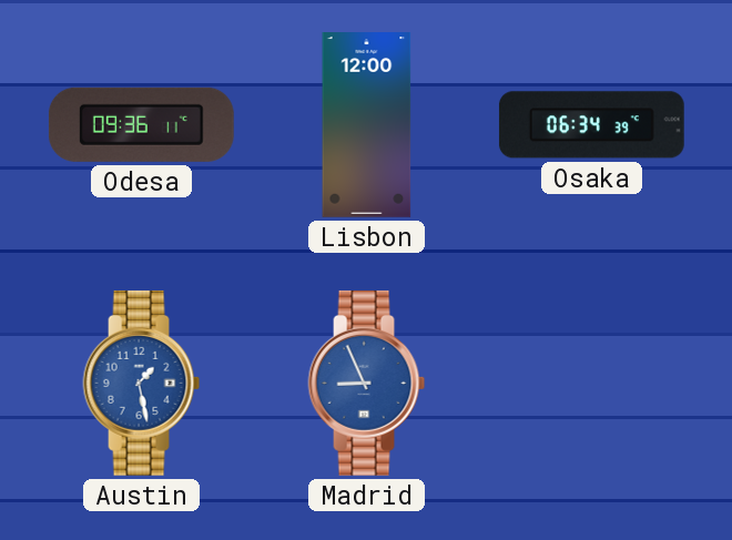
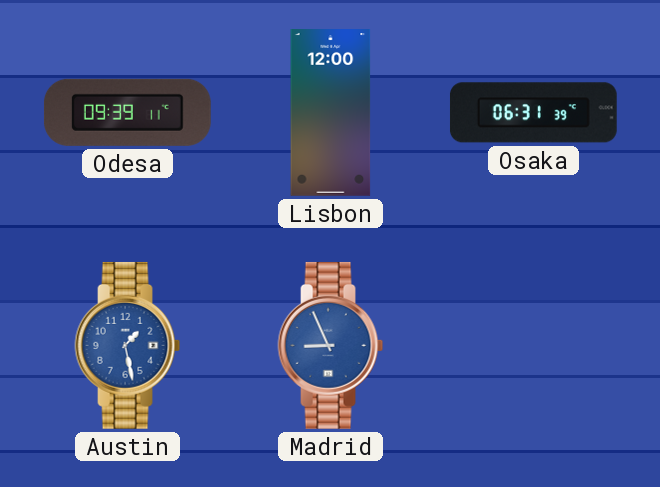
Odesa: 09:36 -> 09:39
Osaka: 06:34 -> 06:31
